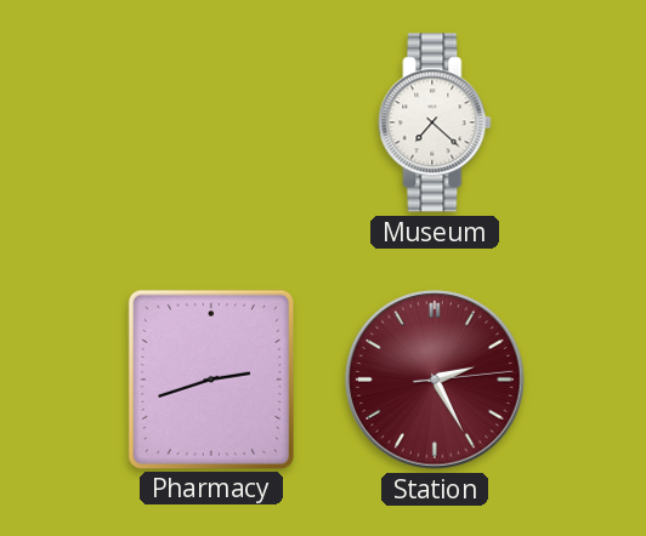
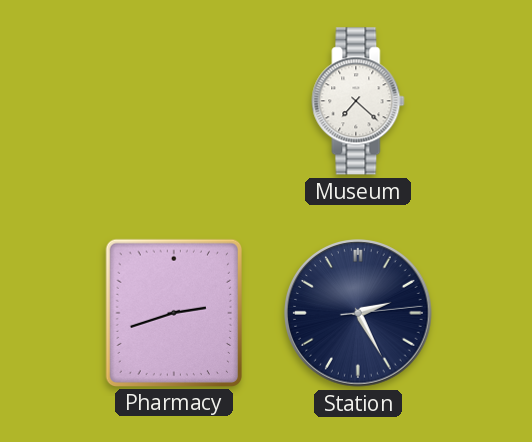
Station dial: burgundy -> navy
